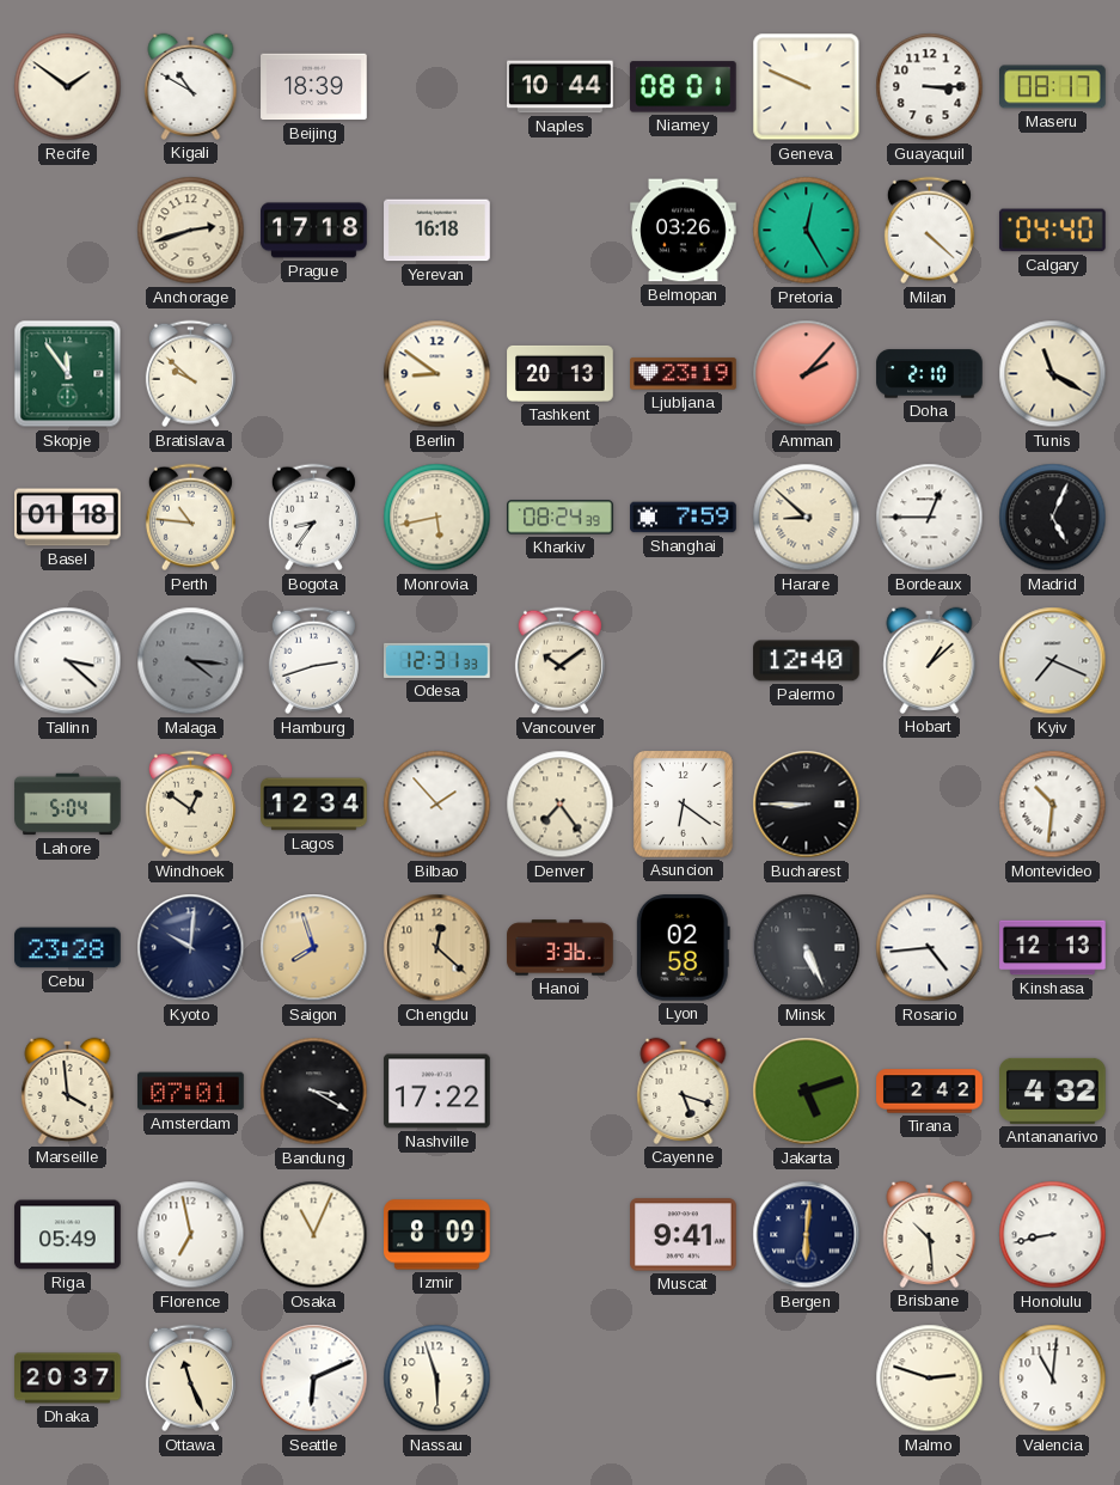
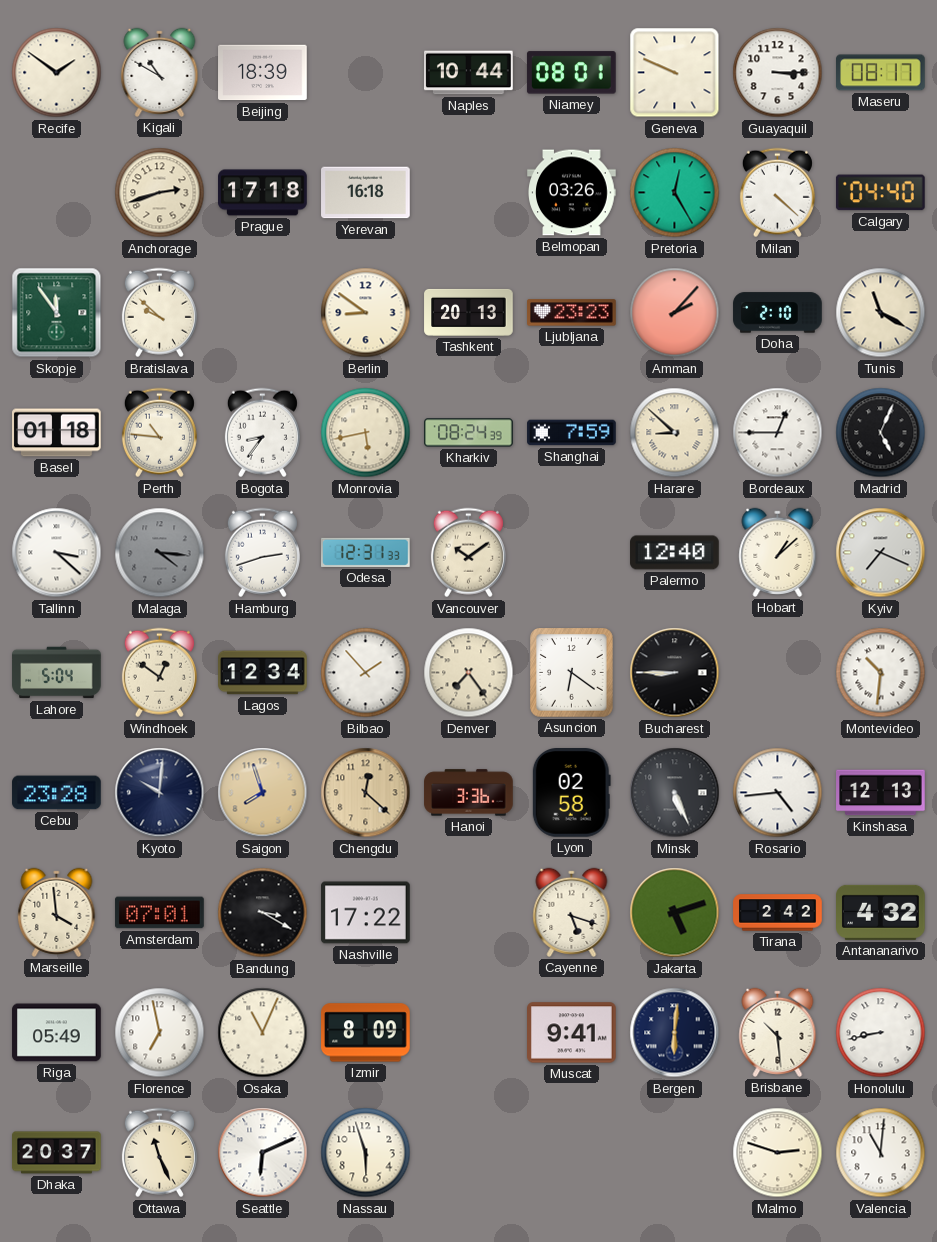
Ljubljana: 23:19 -> 23:23
